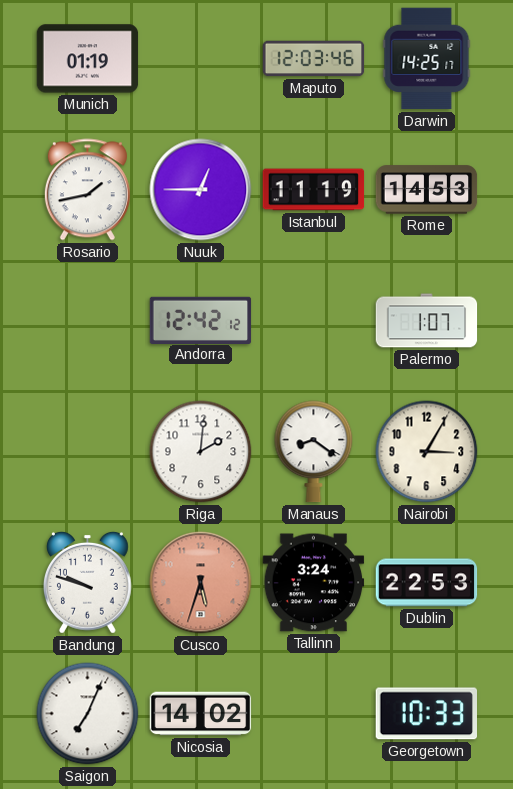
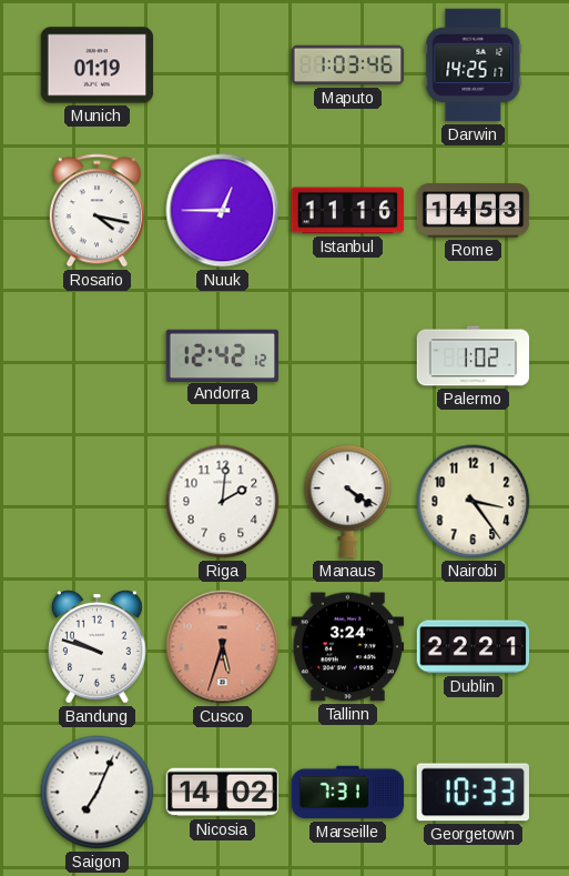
Maputo: 12:03 -> 1:03
Rosario: 1:43 -> 4:17
Istanbul: 11:19 -> 11:16
Palermo: 1:07 -> 1:02
Manaus: 8:21 -> 4:21
Nairobi: 3:05 -> 3:24
Dublin: 22:53 -> 22:21
Marseille: none -> 7:31
